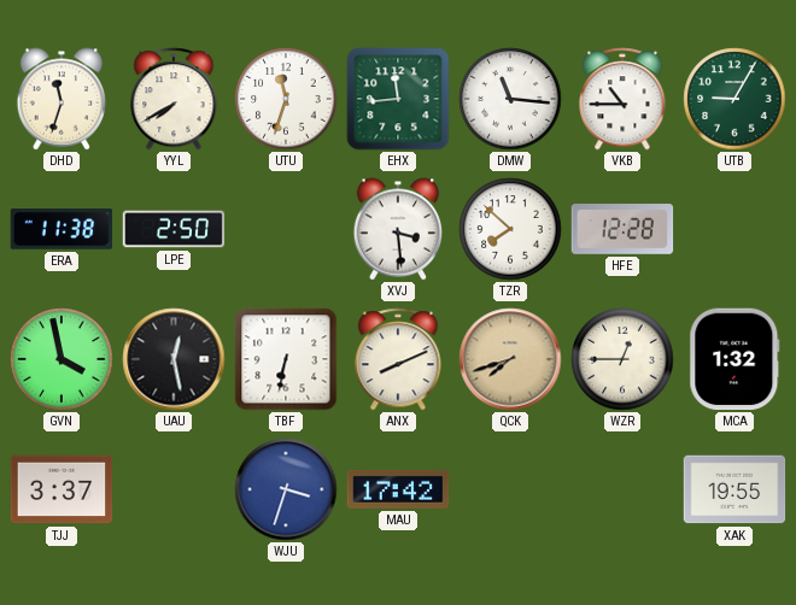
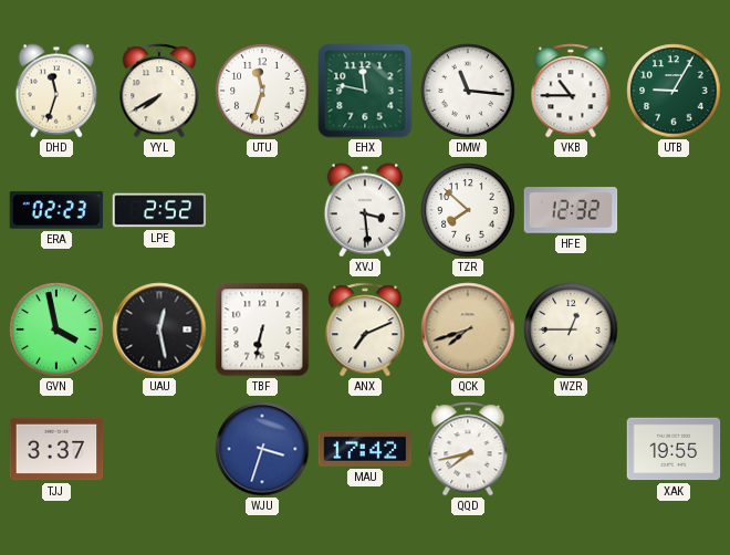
EHX: 11:44 -> 11:47
ERA: 11:38 -> 02:23
LPE: 2:50 -> 2:52
HFE: 12:28 -> 12:32
ANX: 8:11 -> 7:11
MCA: 1:32 -> none
QQD: none -> 7:43
